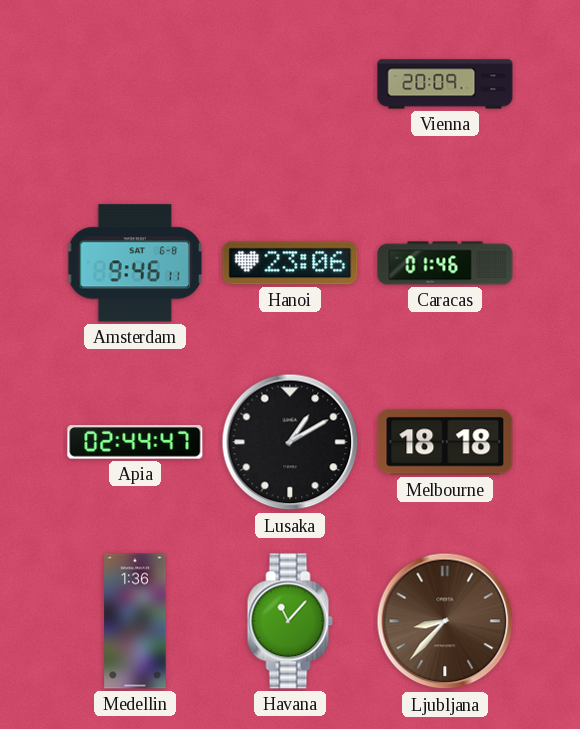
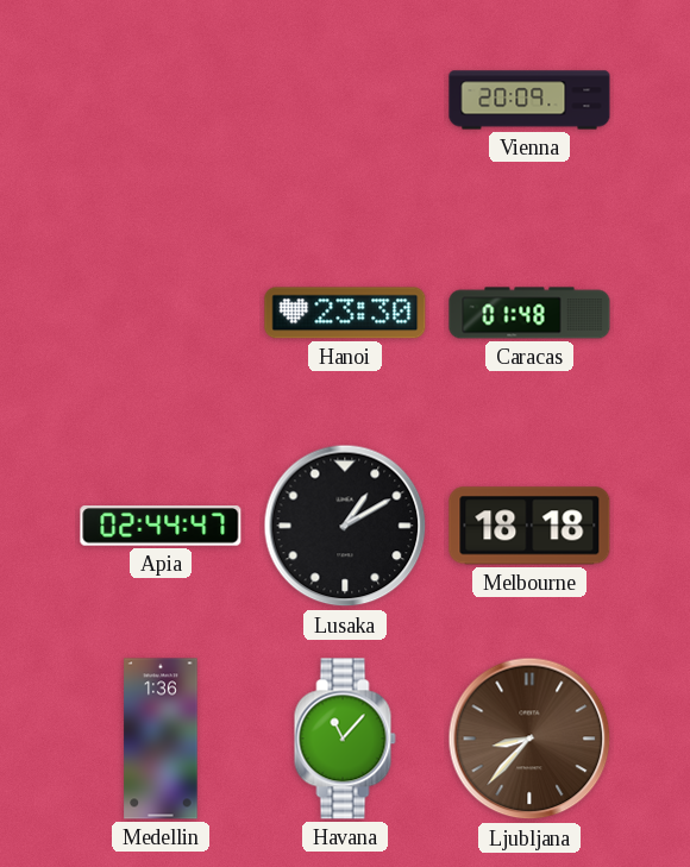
Amsterdam: 9:46 -> none
Hanoi: 23:06 -> 23:30
Caracas: 01:46 -> 01:48
